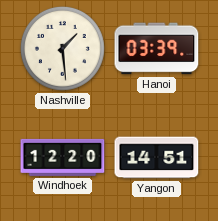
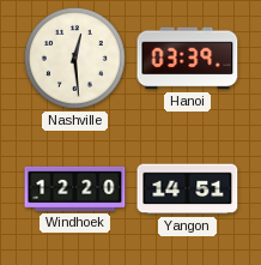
Nashville: 1:29 -> 12:29
